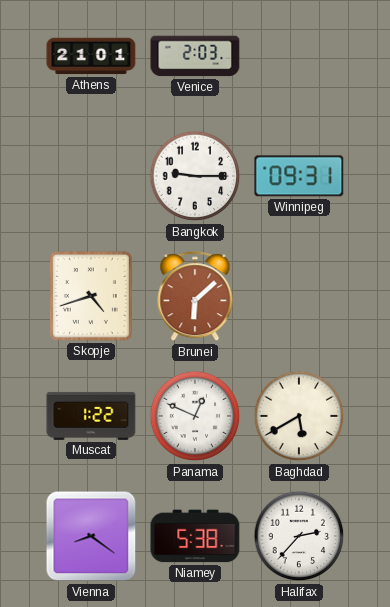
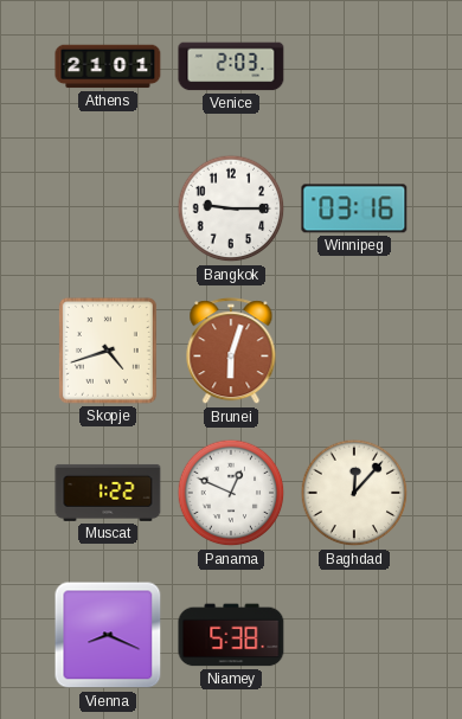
Winnipeg: 09:31 -> 03:16
Brunei: 6:08 -> 6:03
Baghdad: 5:40 -> 12:07
Vienna: 8:21 -> 8:19
Halifax: 2:37 -> none
